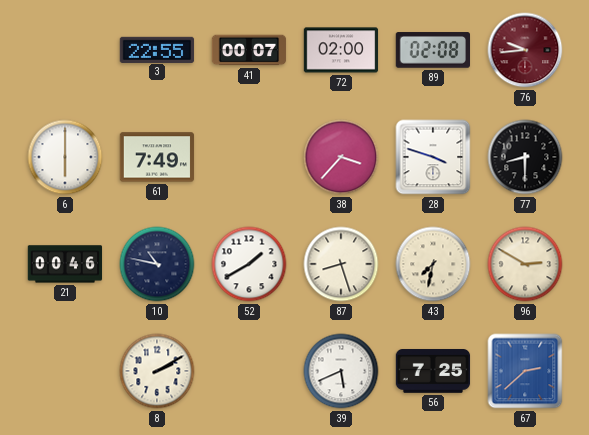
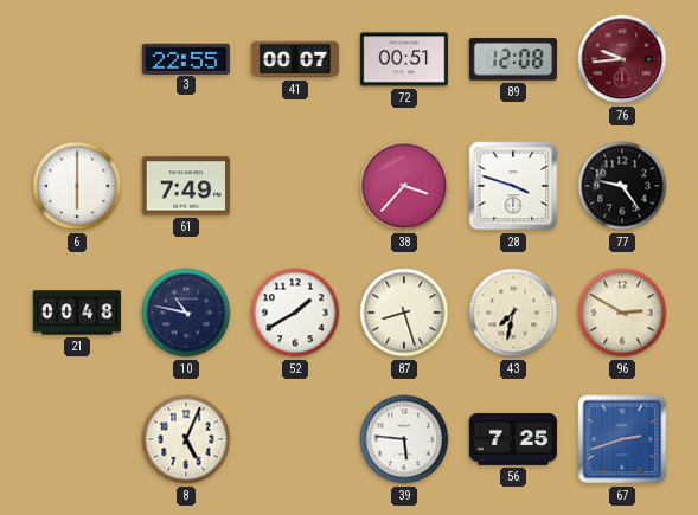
72: 02:00 -> 00:51
89: 02:08 -> 12:08
77: 8:30 -> 9:24
21: 00:46 -> 00:48
8: 2:10 -> 5:04
39: 5:41 -> 5:46
67: 2:38 -> 2:42
